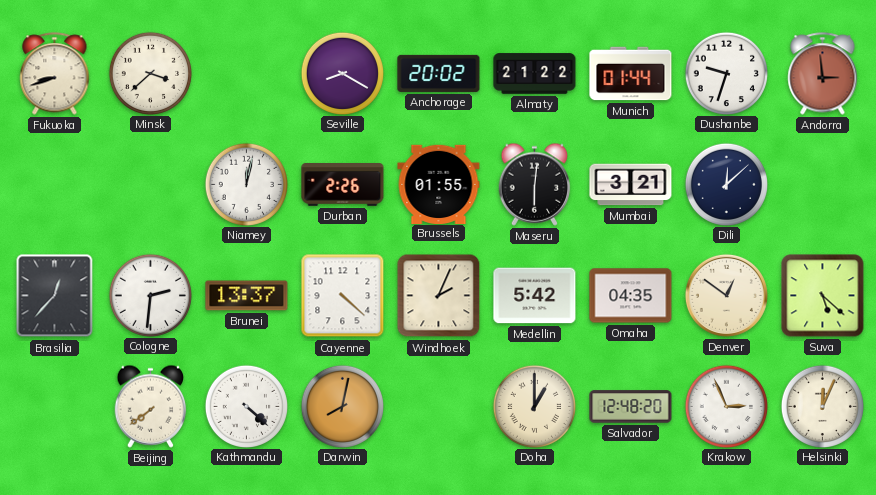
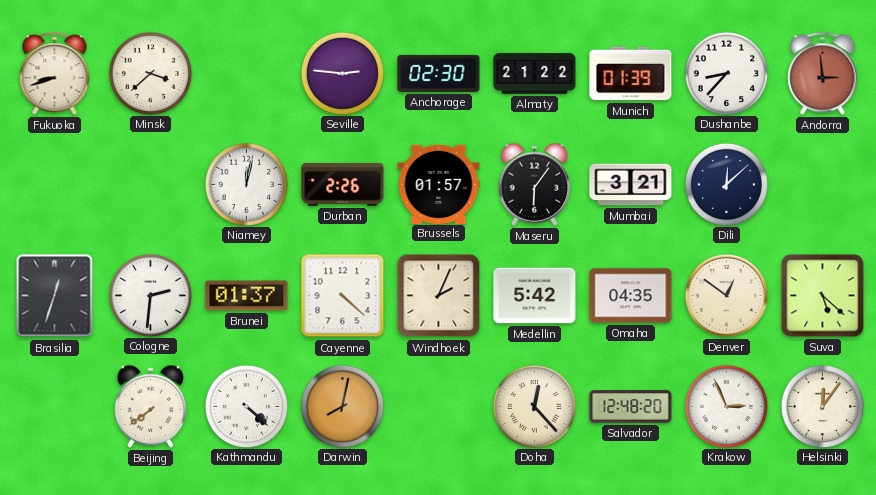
Seville: 8:20 -> 2:46
Anchorage: 20:02 -> 02:30
Munich: 01:44 -> 01:39
Dushanbe: 9:33 -> 8:37
Brussels: 01:55 -> 01:57
Maseru: 6:01 -> 6:06
Brasilia: 12:37 -> 12:33
Brunei: 13:37 -> 01:37
Doha: 1:00 -> 12:23
Helsinki: 12:04 -> 12:06
